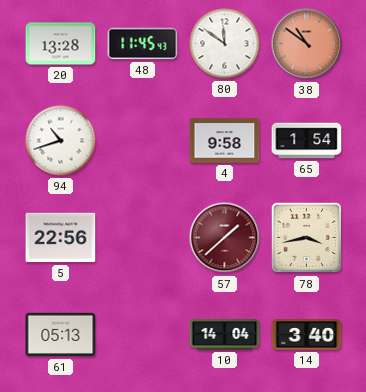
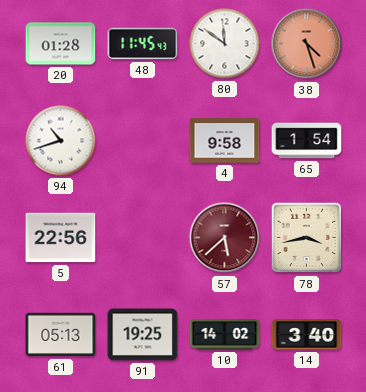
20: 13:28 -> 01:28
38: 10:51 -> 4:27
57: 1:38 -> 5:38
91: none -> 19:25
10: 14:04 -> 14:02
